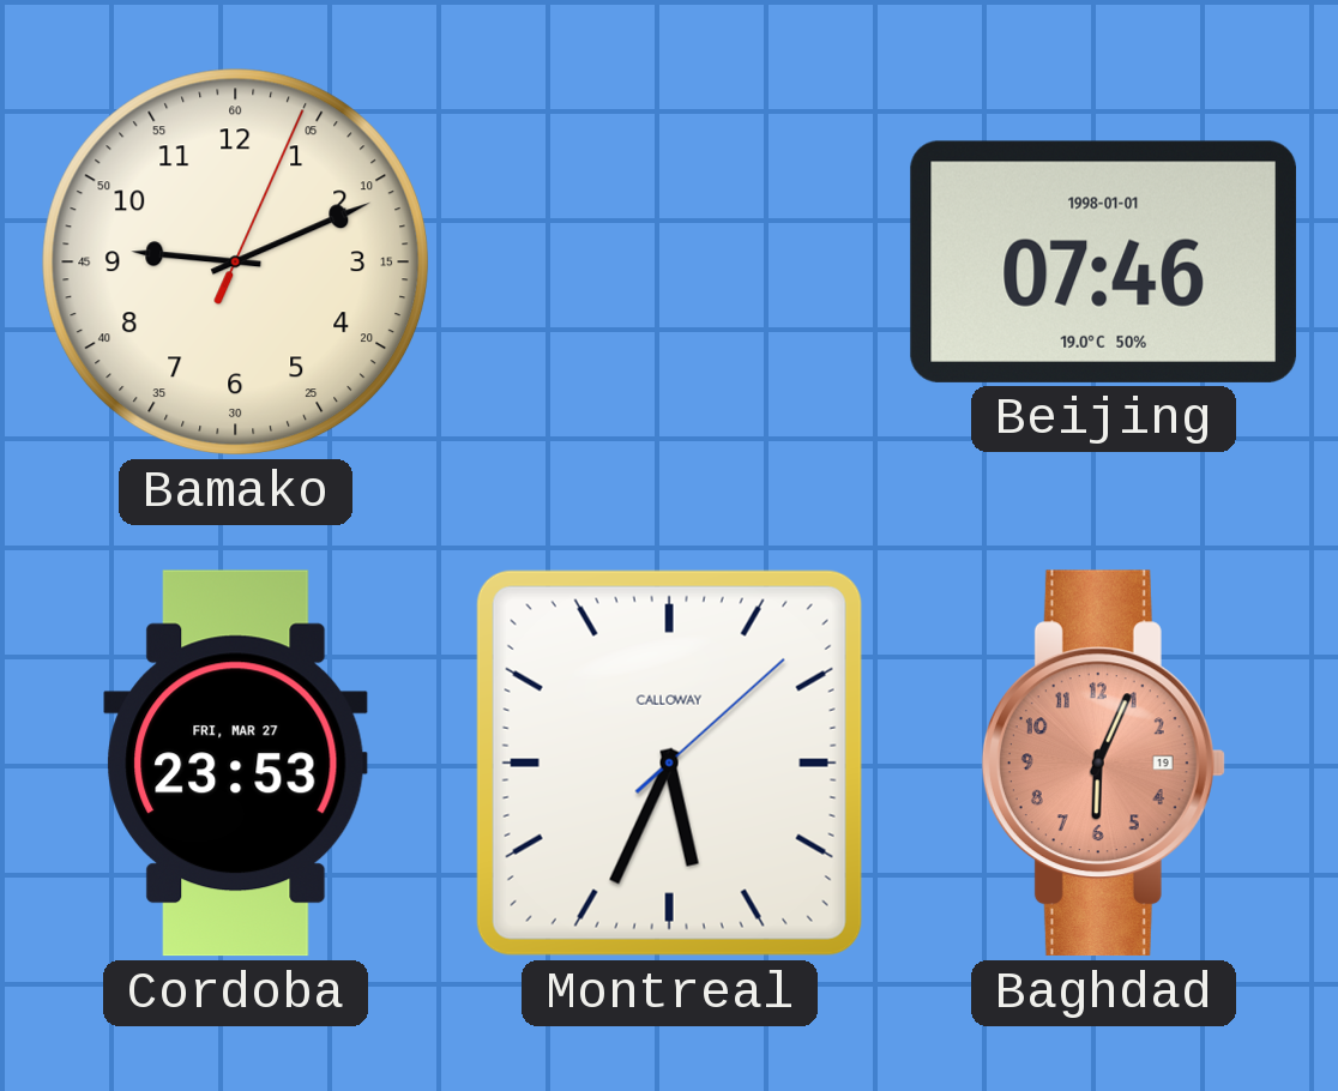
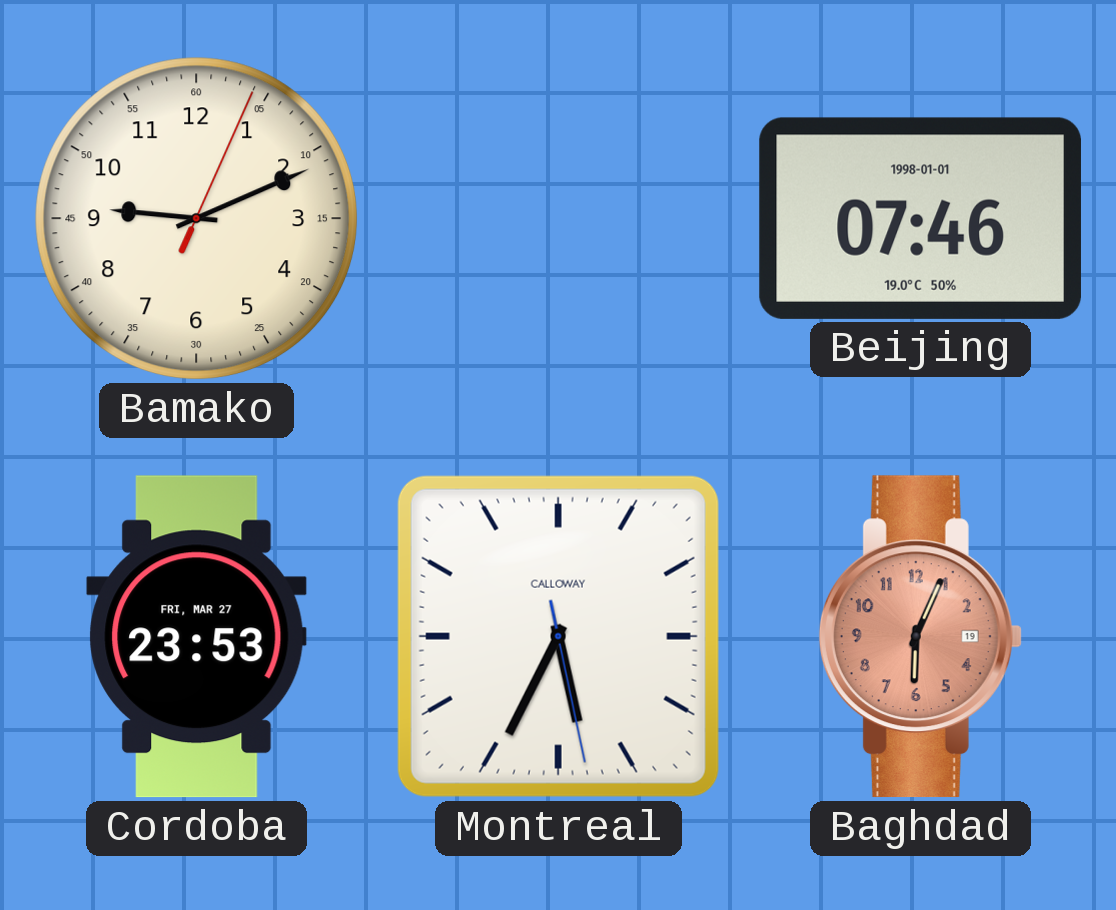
Montreal: 5:34:08 -> 5:34:28
